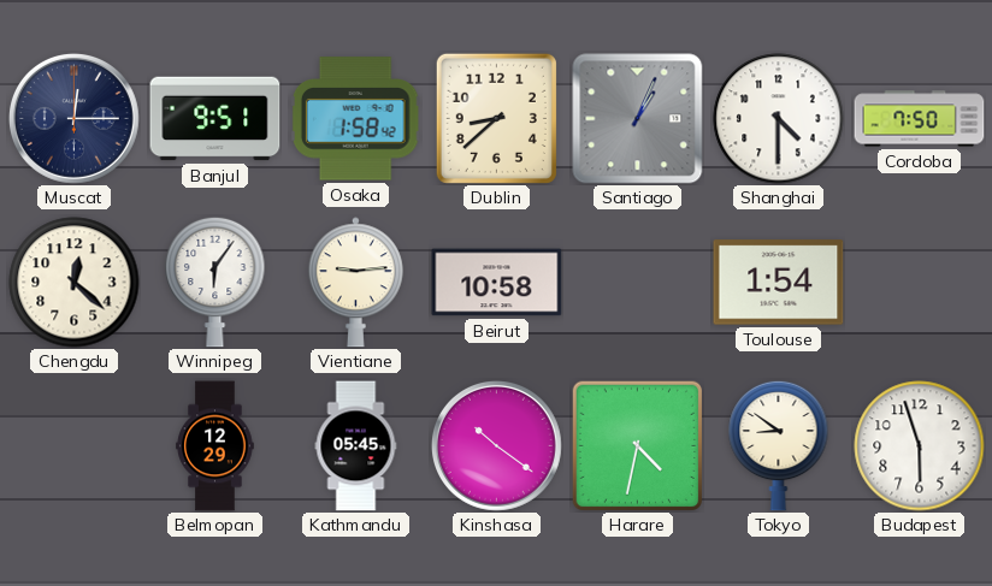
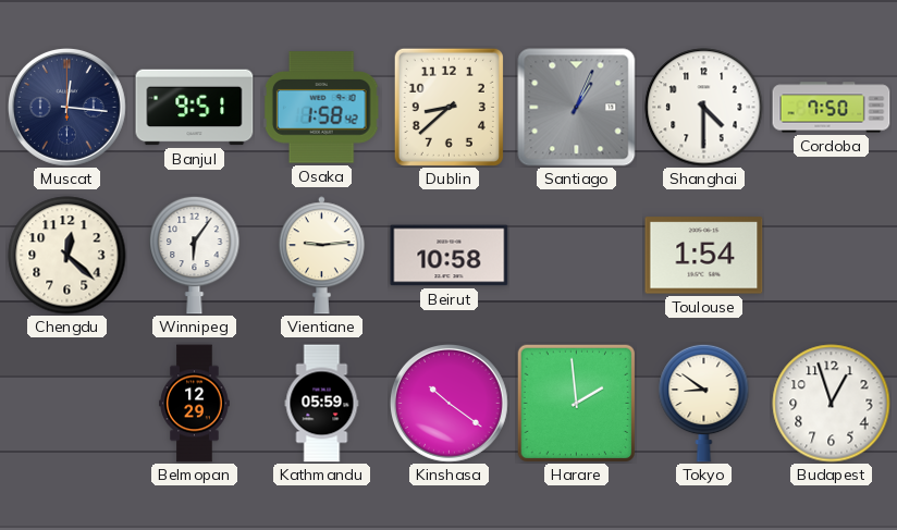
Muscat: 12:15 -> 12:16
Kathmandu: 05:45 -> 05:59
Harare: 4:32 -> 1:59
Budapest: 5:57 -> 12:57
